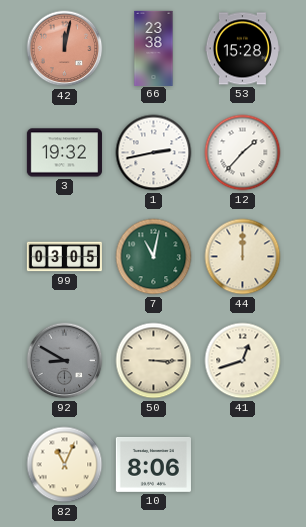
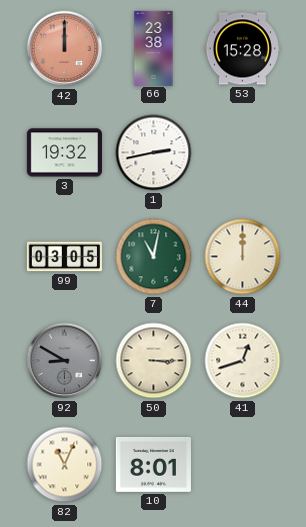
42: 12:02 -> 12:00
12: 1:37 -> none
10: 8:06 -> 8:01
